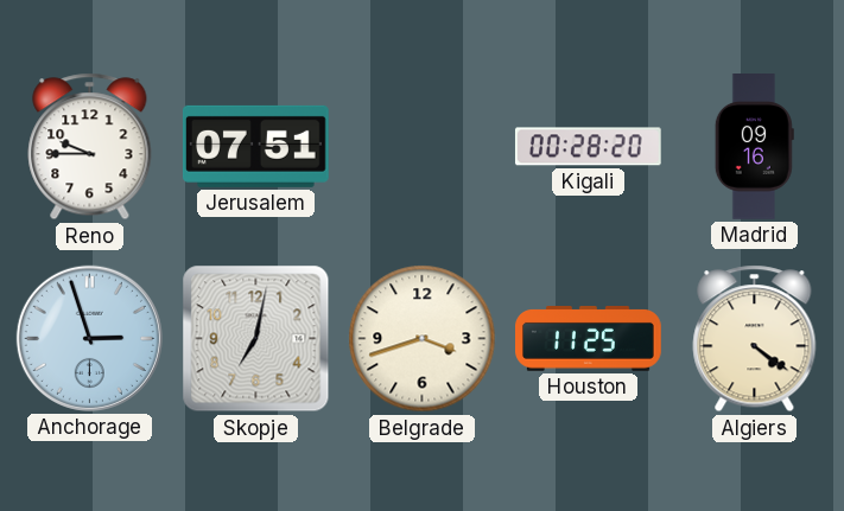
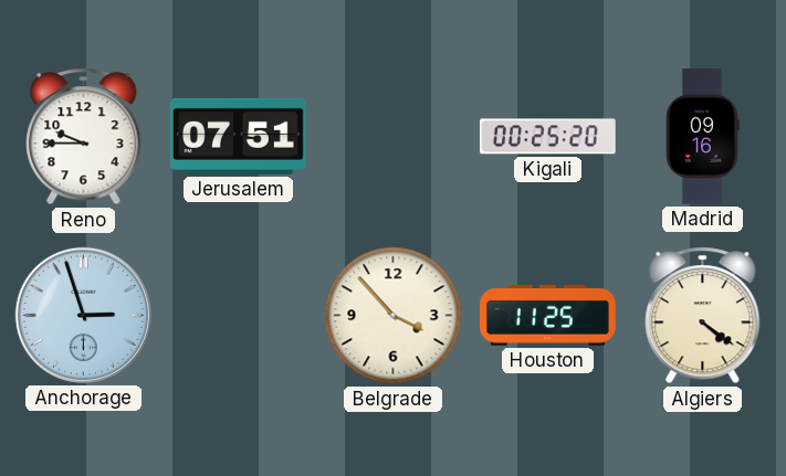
Kigali: 00:28 -> 00:25
Skopje: 7:02 -> none
Belgrade: 3:42 -> 3:53
